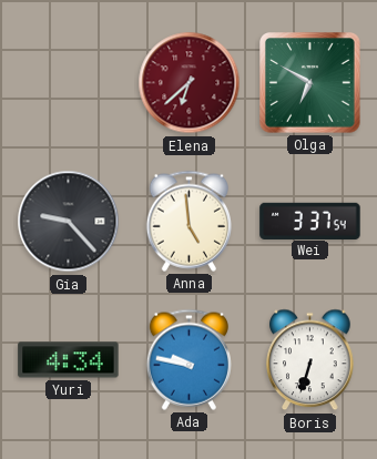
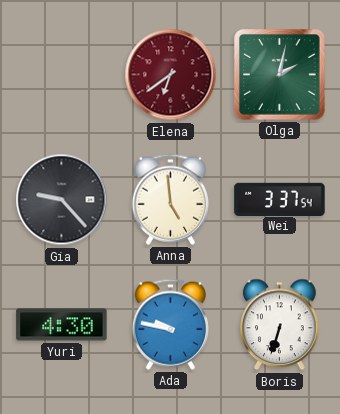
Elena: 6:38 -> 6:39
Olga: 6:50 -> 2:02
Yuri: 4:34 -> 4:30
